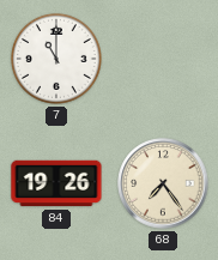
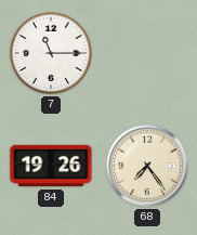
7: 11:00 -> 11:15
